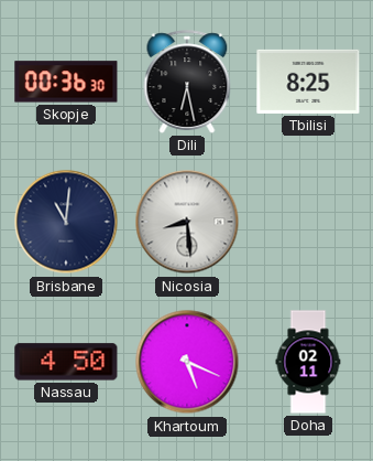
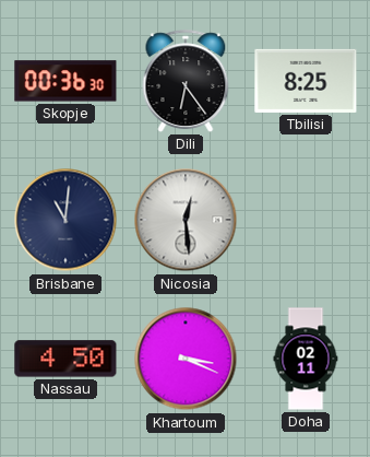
Dili: 6:28 -> 6:24
Nicosia: 8:29 -> 12:29
Khartoum: 5:19 -> 3:19
